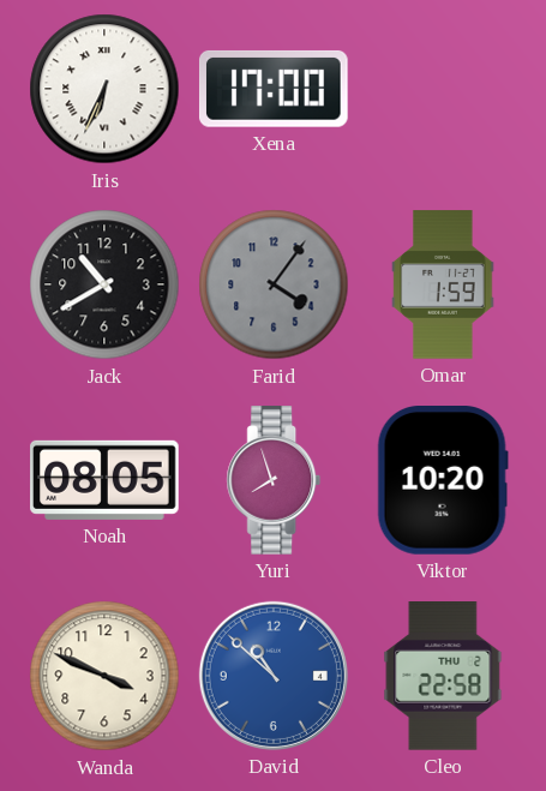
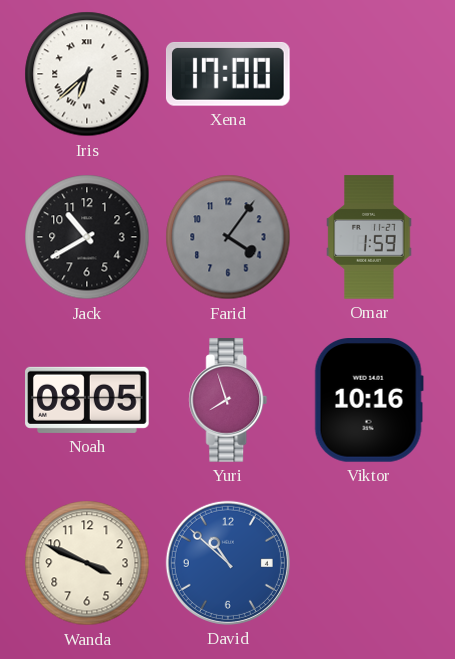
Iris: 6:34 -> 6:38
Viktor: 10:20 -> 10:16
Cleo: 22:58 -> none
